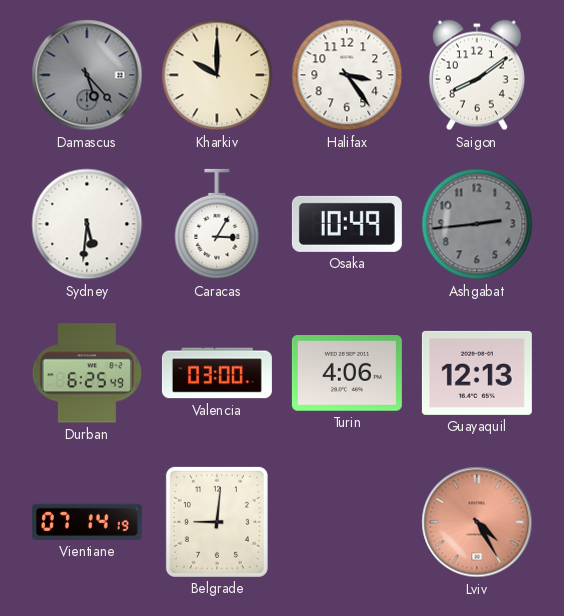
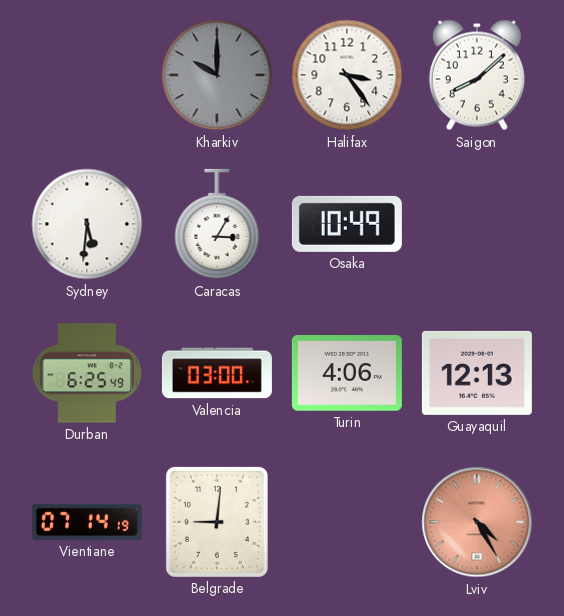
Damascus: 5:23 -> none
Kharkiv dial: cream -> grey
Saigon: 8:09 -> 8:08
Ashgabat: 2:44 -> none
